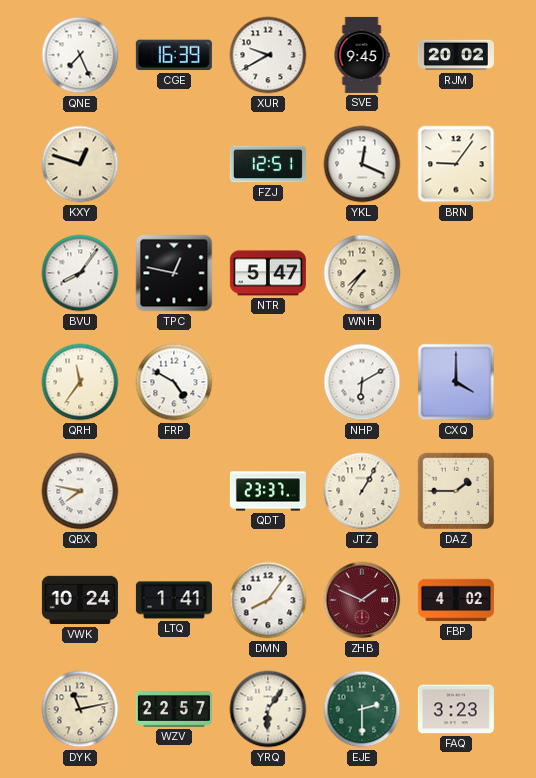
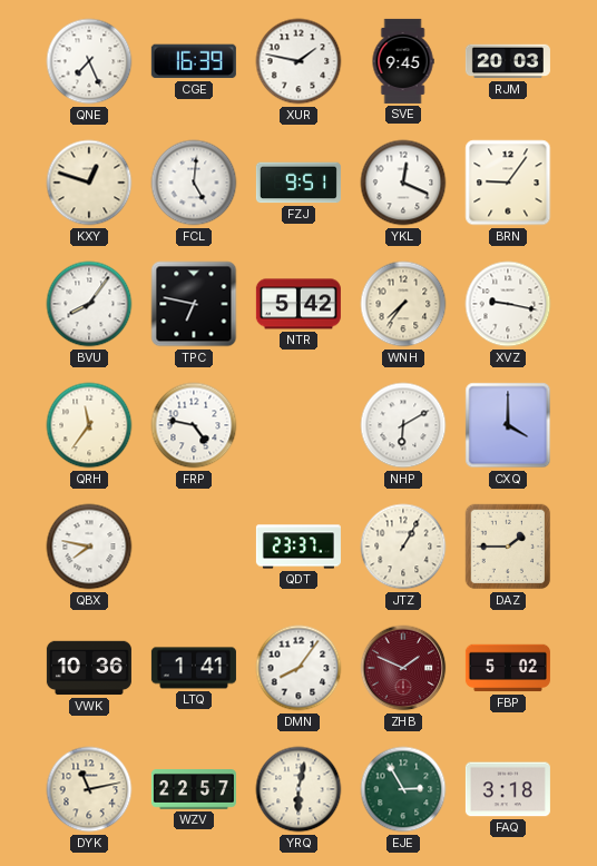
XUR: 9:40 -> 1:47
RJM: 20:02 -> 20:03
FCL: none -> 5:01
FZJ: 12:51 -> 9:51
TPC: 12:47 -> 6:47
NTR: 5:47 -> 5:42
XVZ: none -> 9:17
FRP: 4:50 -> 4:47
VWK: 10:24 -> 10:36
FBP: 4:02 -> 5:02
YRQ: 6:06 -> 6:02
EJE: 2:30 -> 2:55
FAQ: 3:23 -> 3:18
